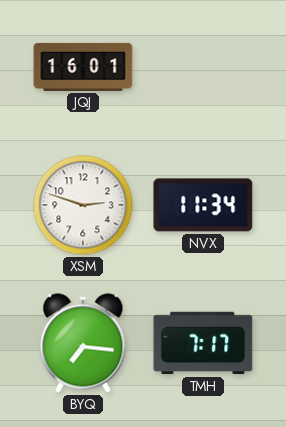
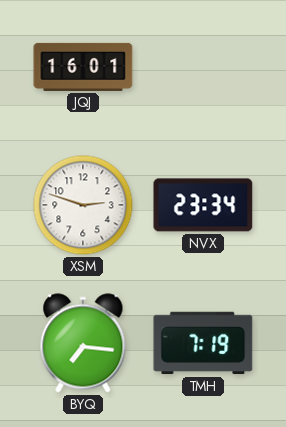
NVX: 11:34 -> 23:34
TMH: 7:17 -> 7:19
